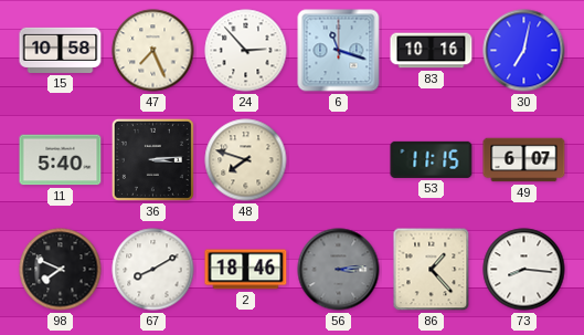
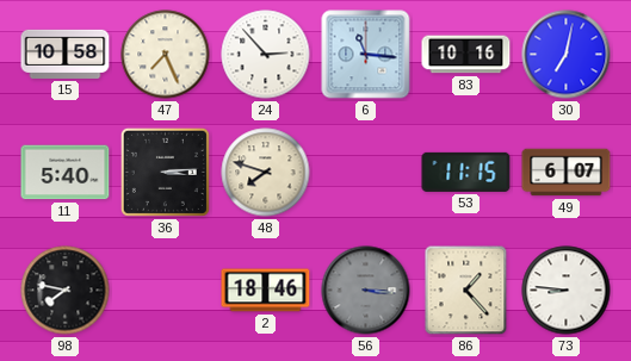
6: 11:18 -> 11:16
98: 7:49 -> 7:47
67: 8:10 -> none
56: 3:14 -> 3:16
73: 8:16 -> 8:46
